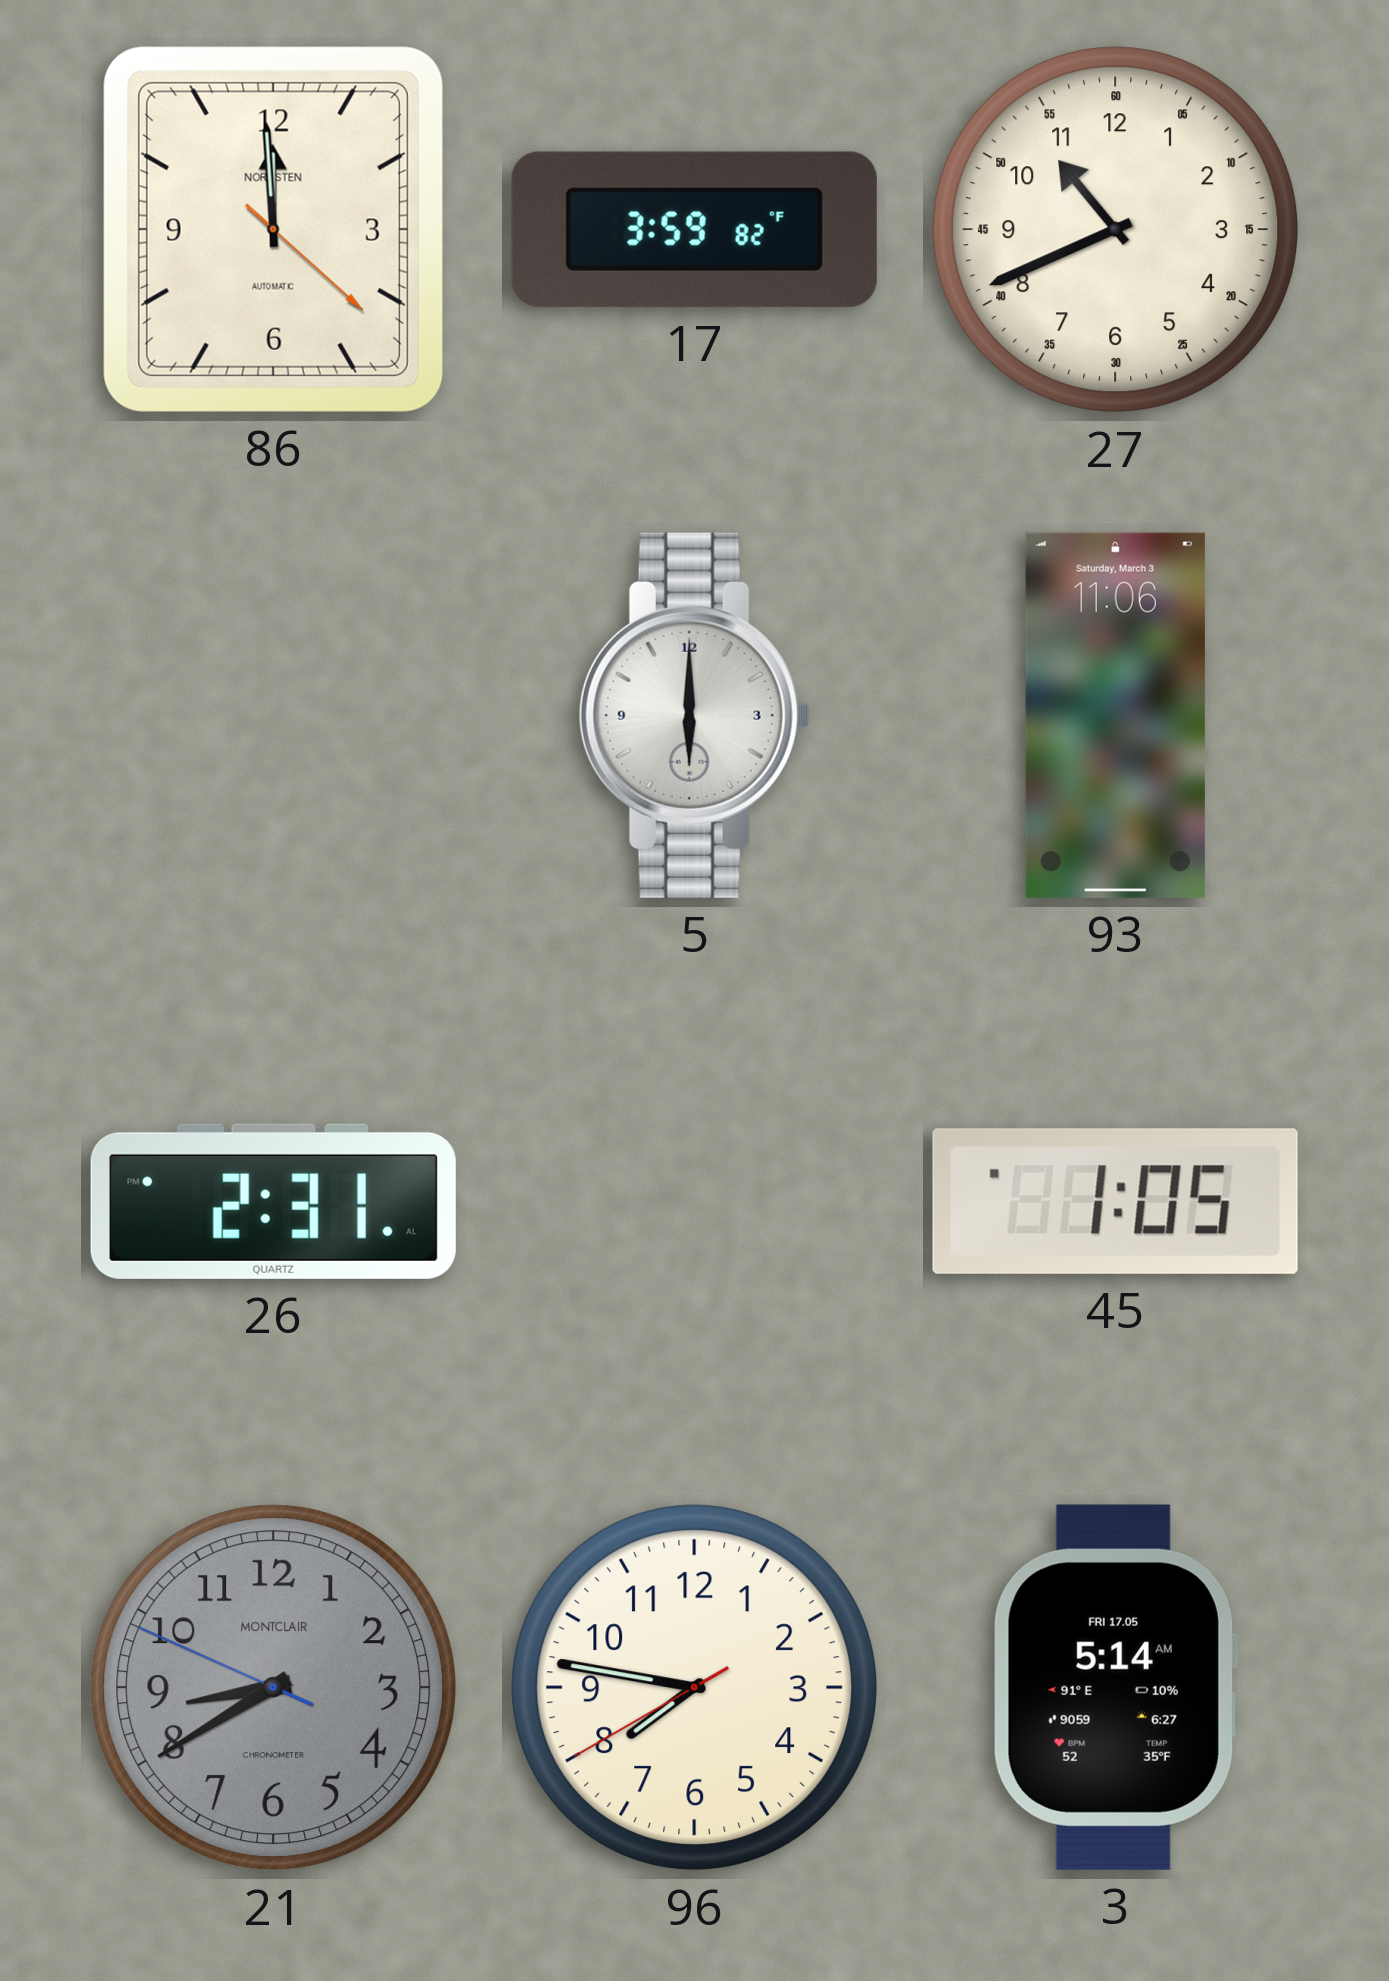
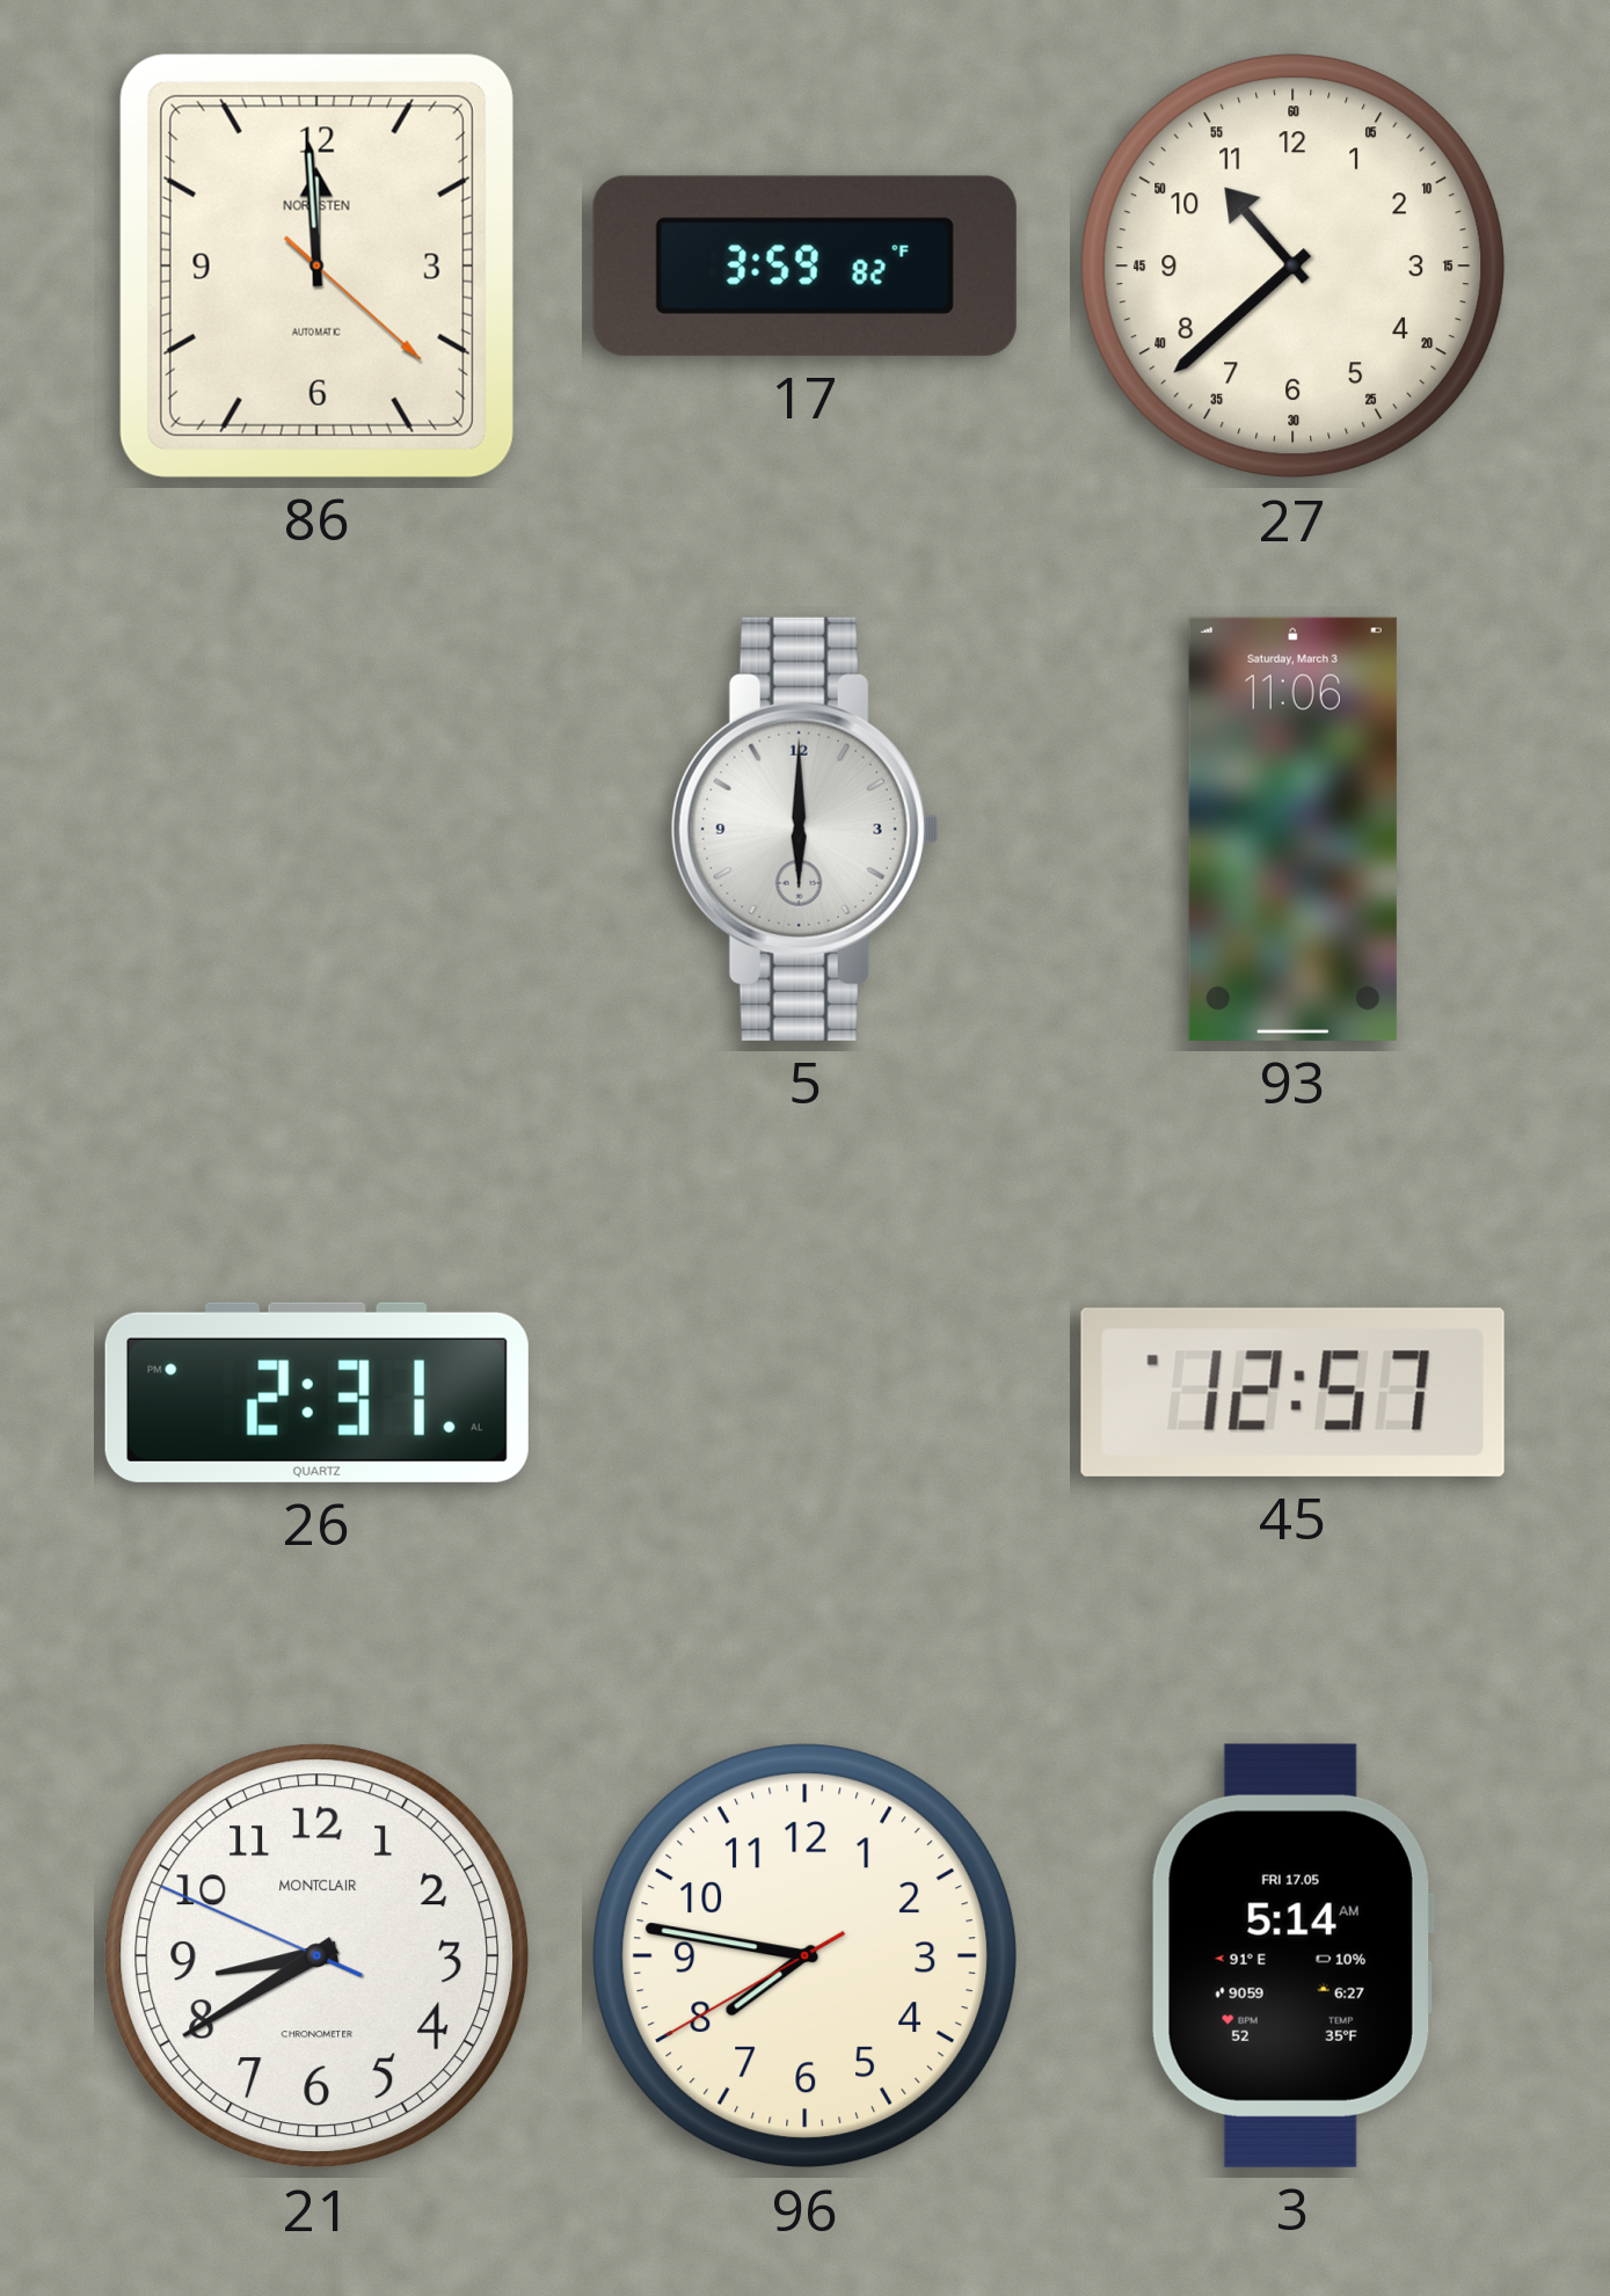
27: 10:41 -> 10:38
45: 1:05 -> 12:57
21 dial: grey -> white
